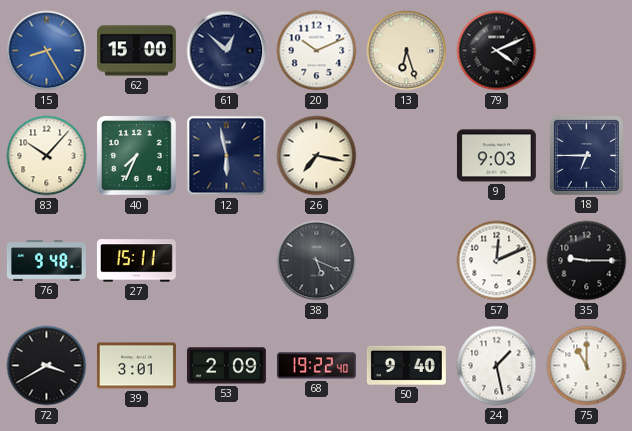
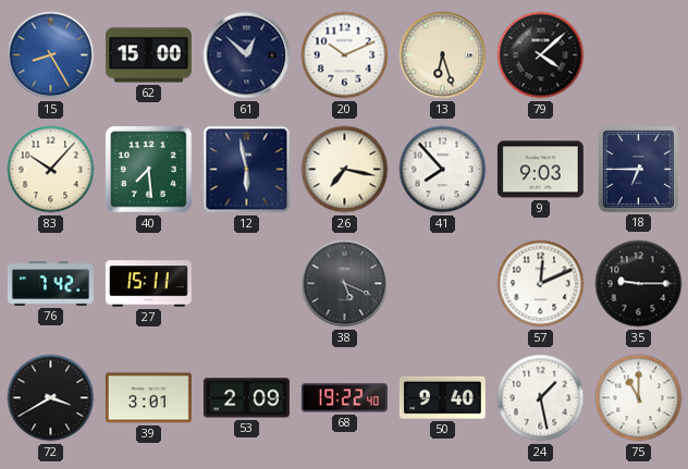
79: 4:11 -> 4:08
40: 7:34 -> 7:29
41: none -> 7:53
76: 9:48 -> 7:42
